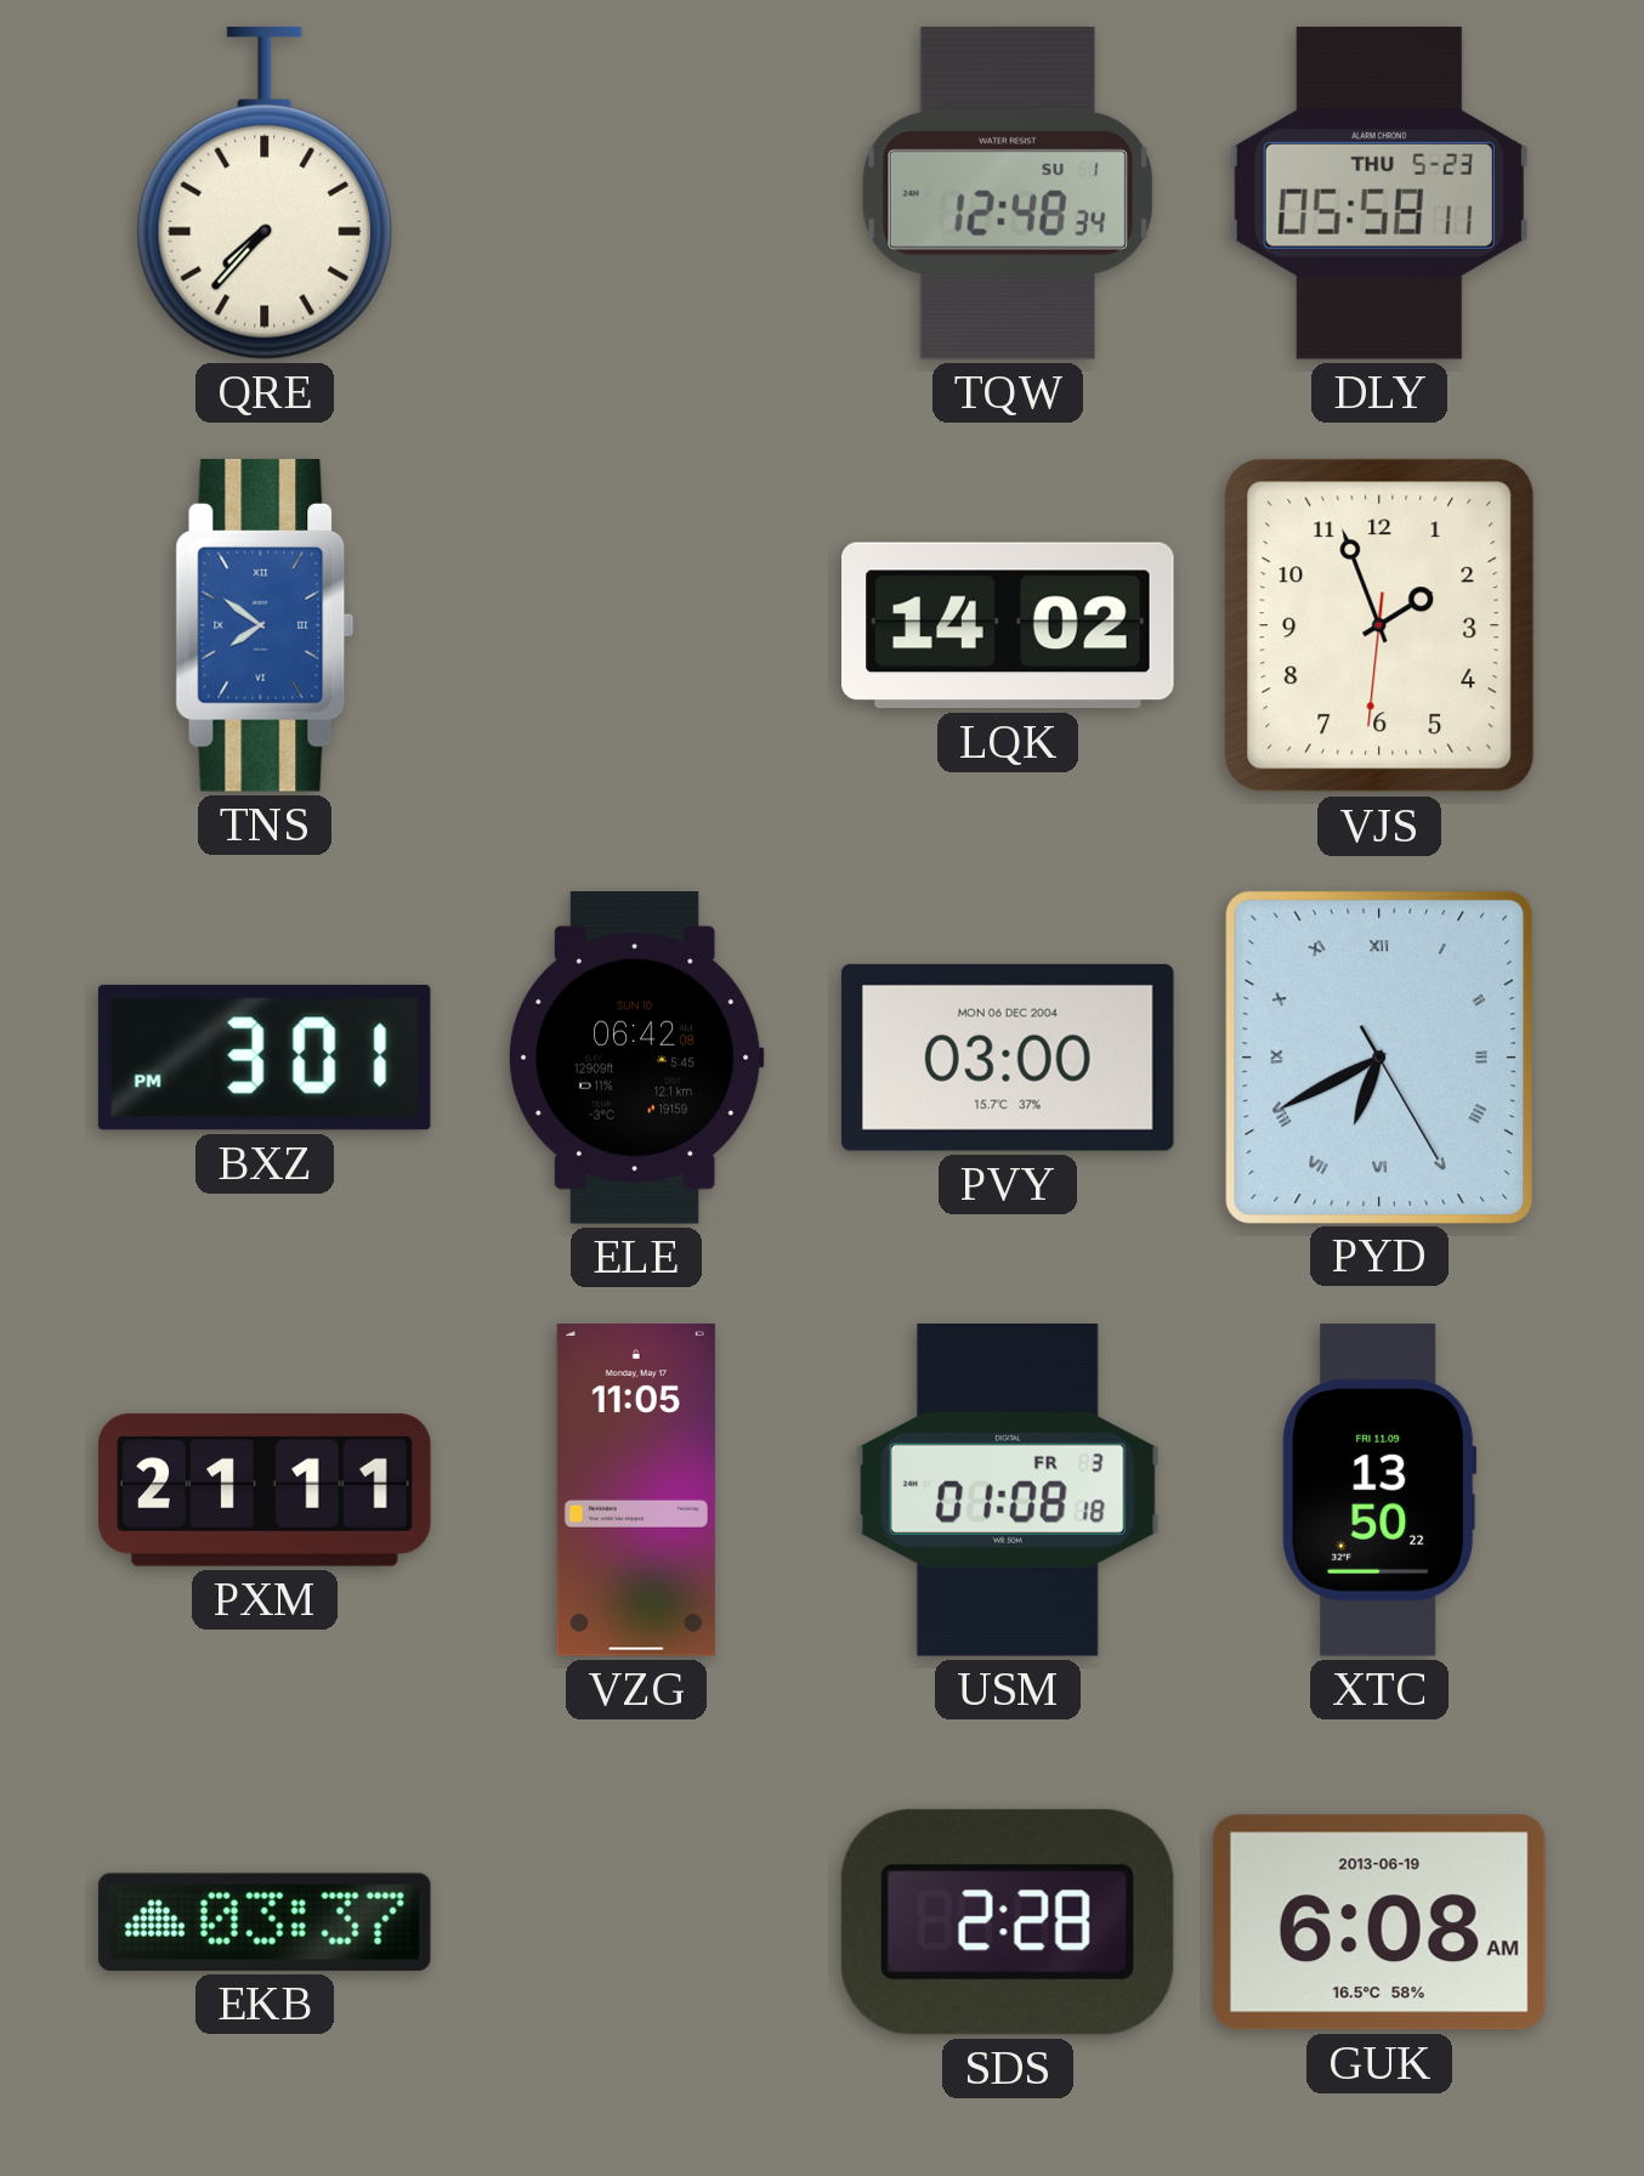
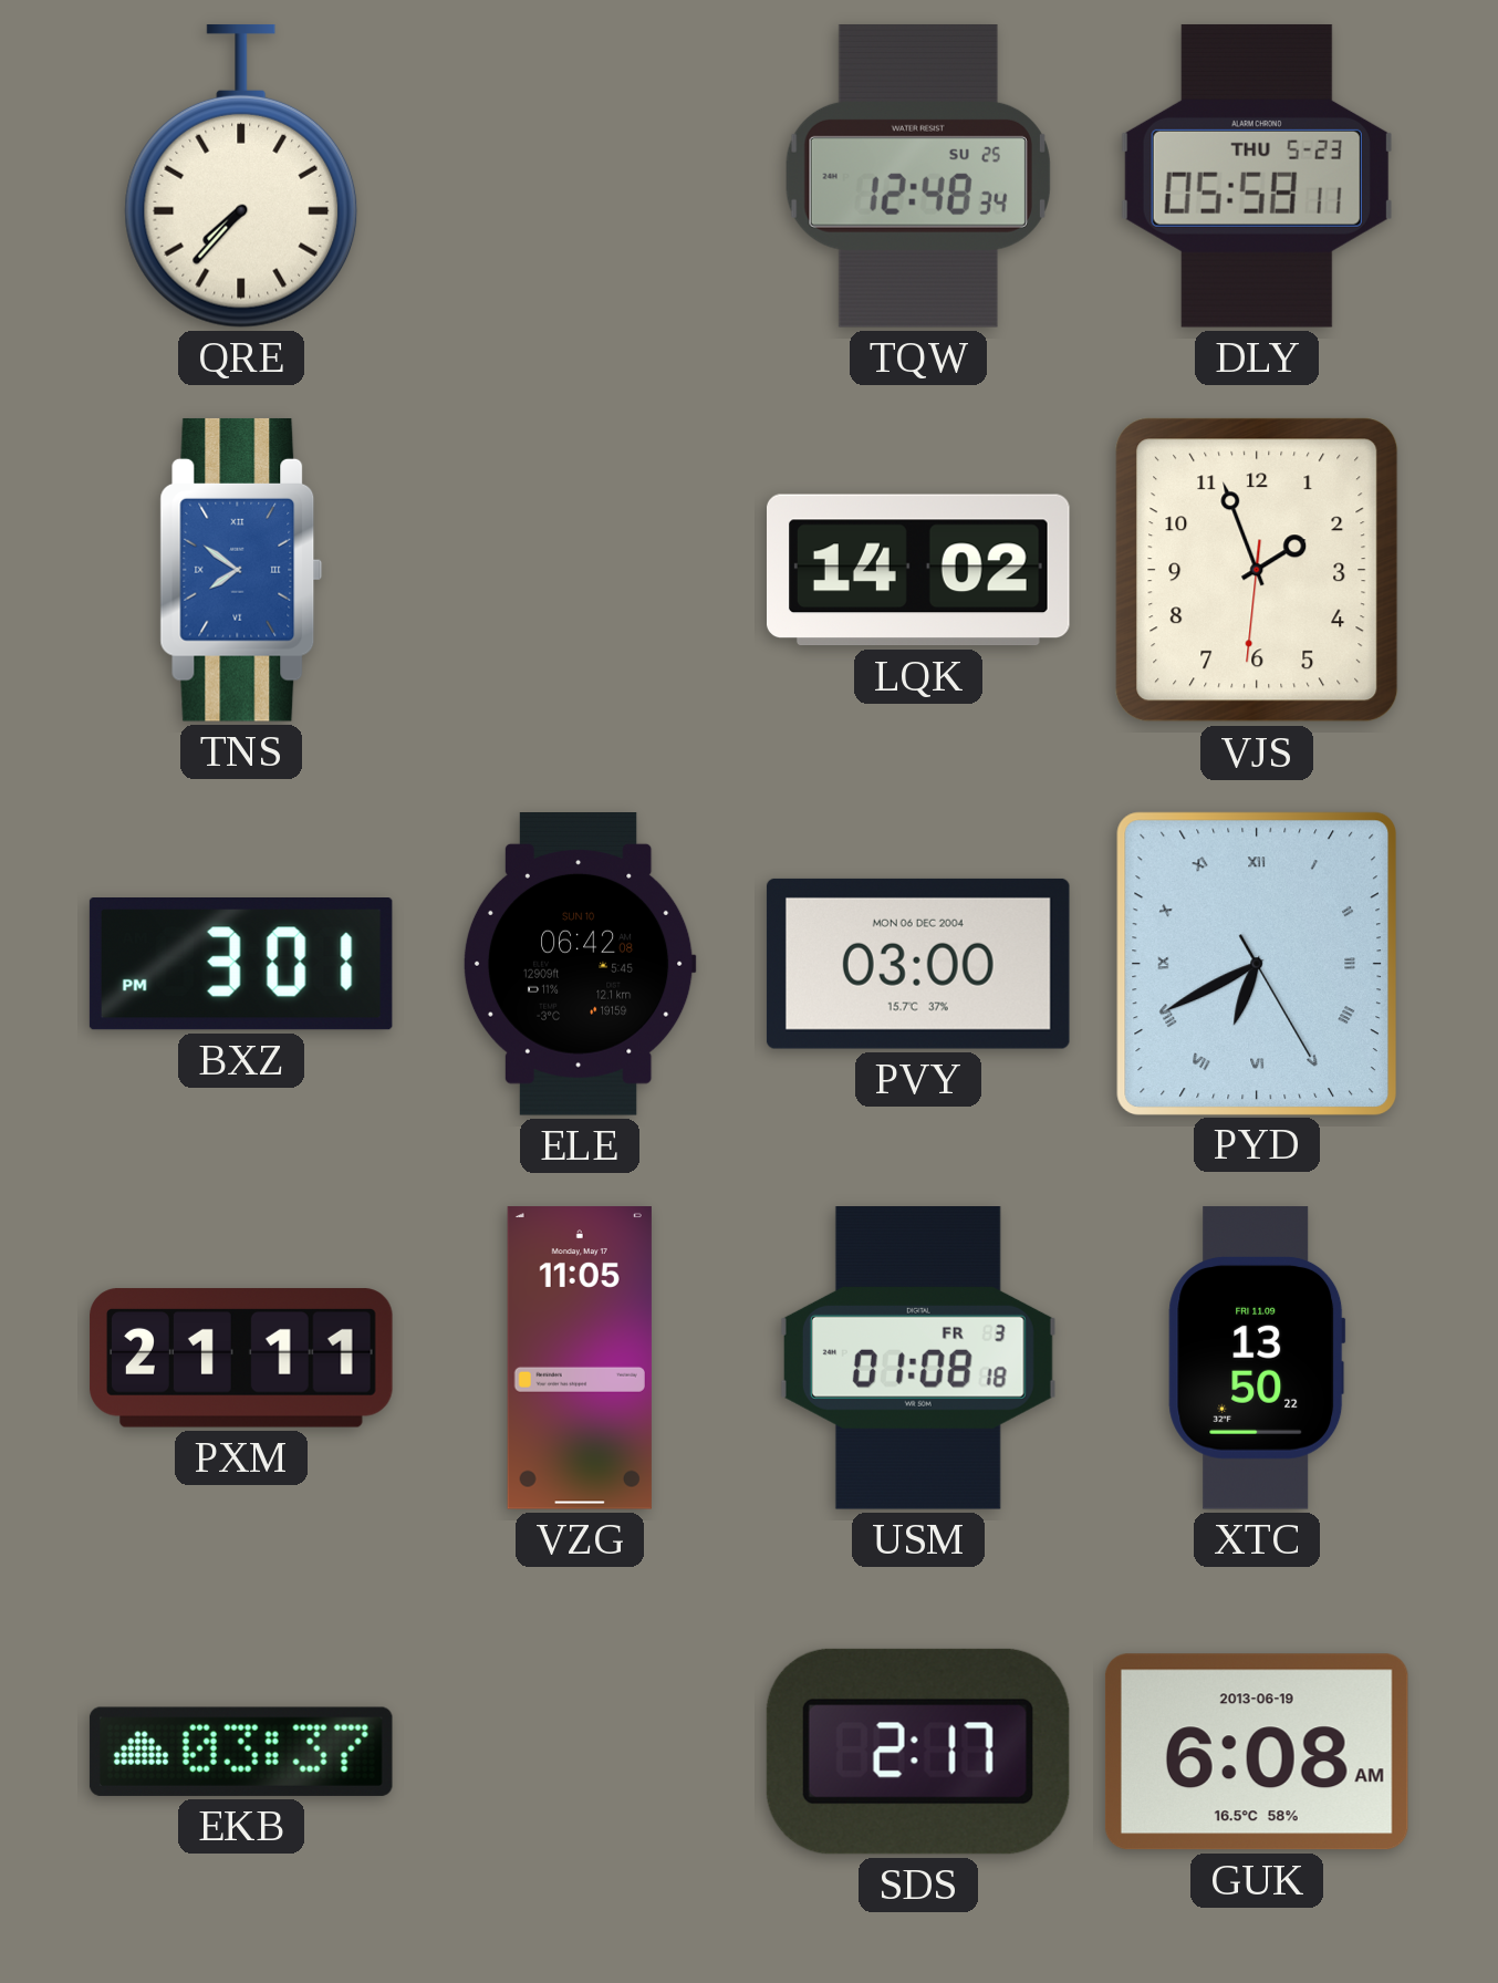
TQW date: SU 1 -> SU 25
SDS: 2:28 -> 2:17
